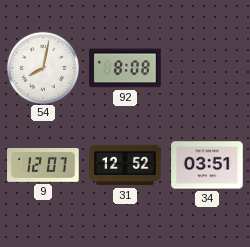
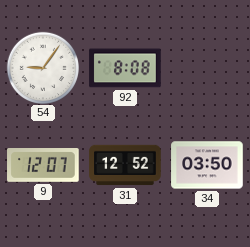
54: 8:02 -> 9:06
34: 03:51 -> 03:50
